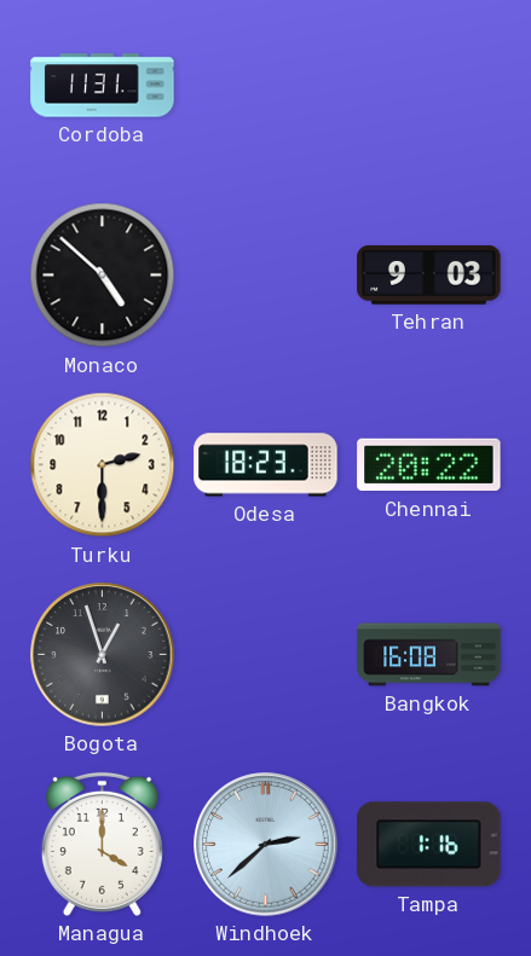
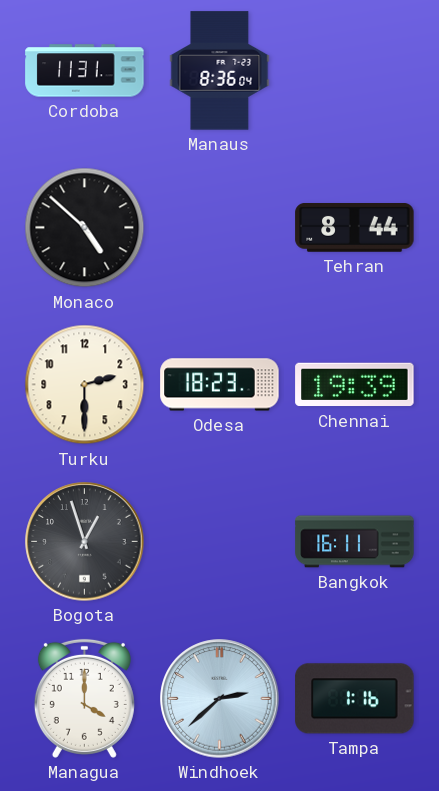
Manaus: none -> 8:36
Tehran: 9:03 -> 8:44
Chennai: 20:22 -> 19:39
Bangkok: 16:08 -> 16:11
